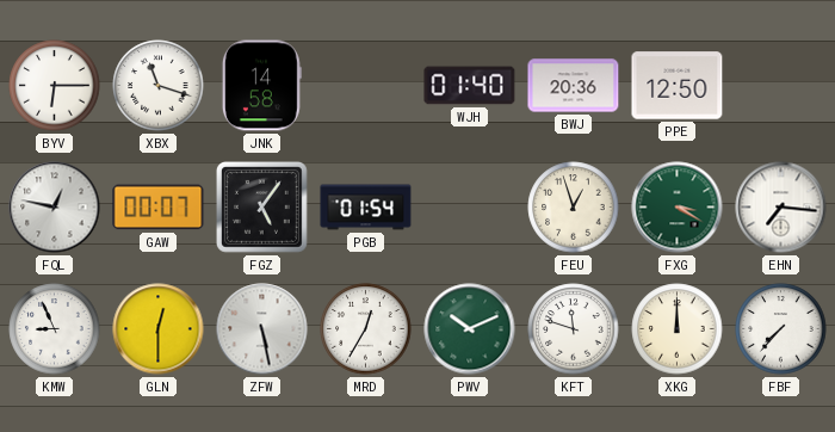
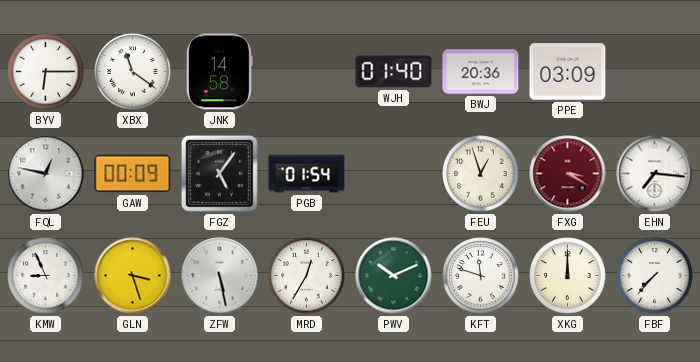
XBX: 11:18 -> 11:21
PPE: 12:50 -> 03:09
GAW: 00:07 -> 00:09
FXG dial: green -> burgundy
GLN: 12:30 -> 3:27
